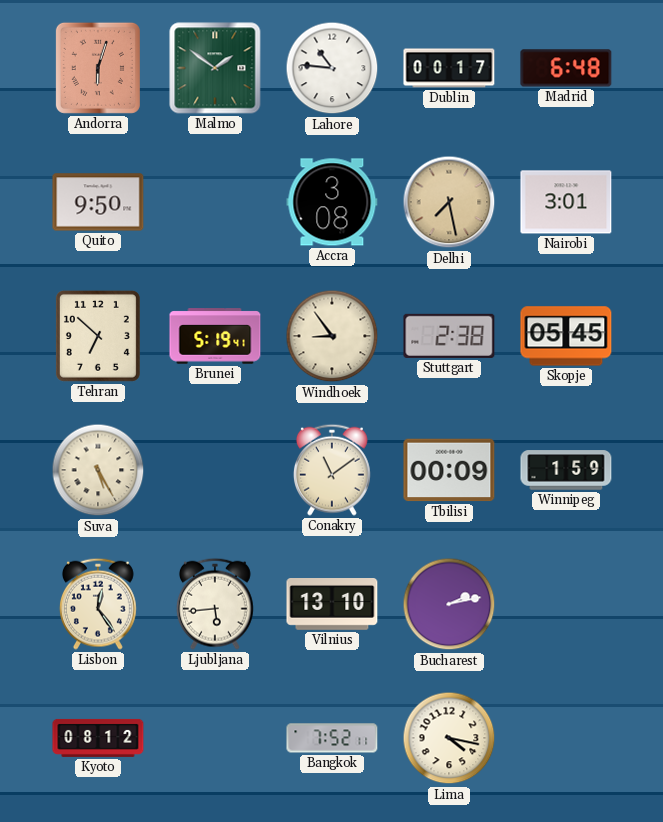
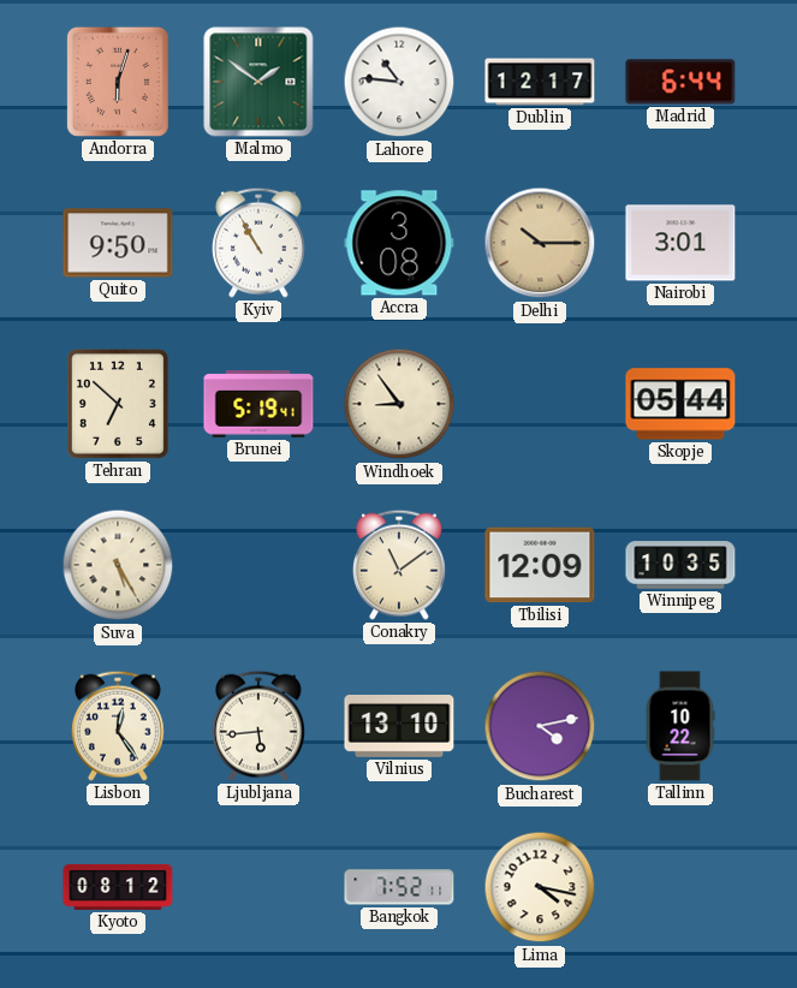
Dublin: 00:17 -> 12:17
Madrid: 6:48 -> 6:44
Kyiv: none -> 10:55
Delhi: 7:28 -> 10:15
Stuttgart: 2:38 -> none
Skopje: 05:45 -> 05:44
Tbilisi: 00:09 -> 12:09
Winnipeg: 1:59 -> 10:35
Bucharest: 2:13 -> 4:13
Tallinn: none -> 10:22
